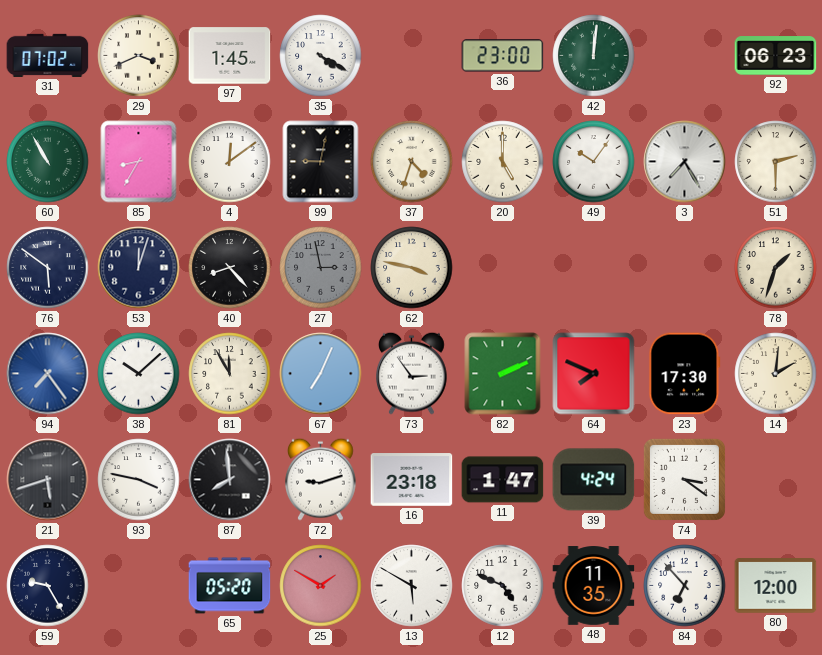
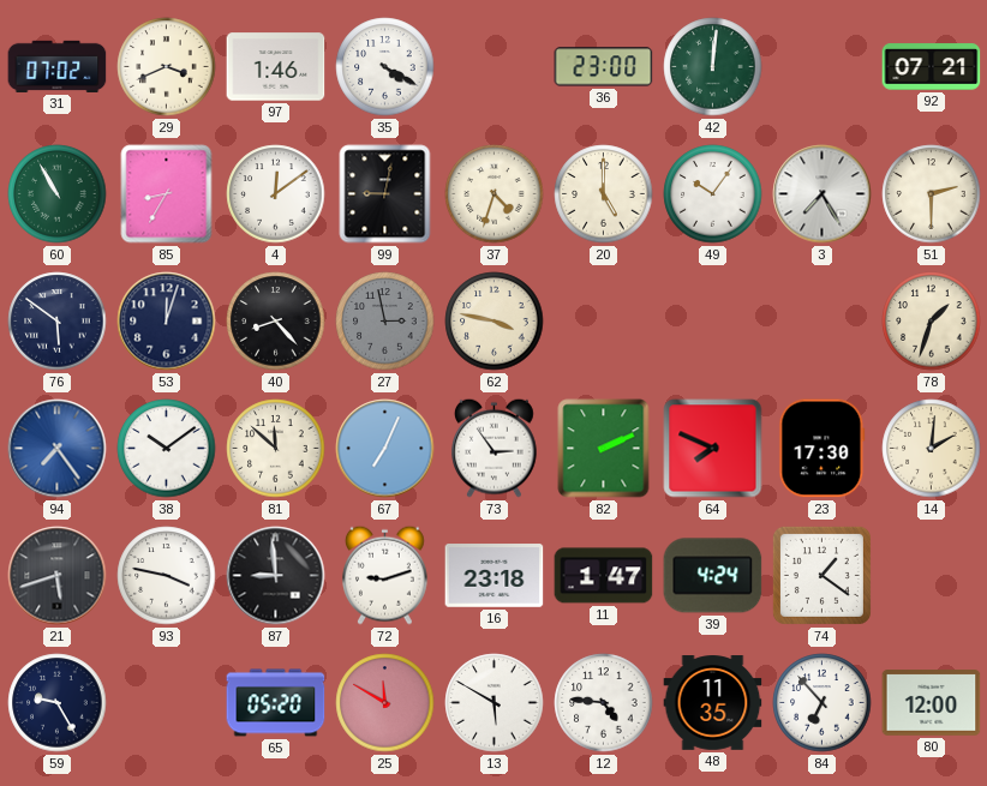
97: 1:45 -> 1:46
92: 06:23 -> 07:21
38: 10:08 -> 10:09
81: 11:55 -> 11:52
87: 7:59 -> 8:59
74: 3:21 -> 1:21
25: 1:50 -> 11:50
12: 4:49 -> 4:46
